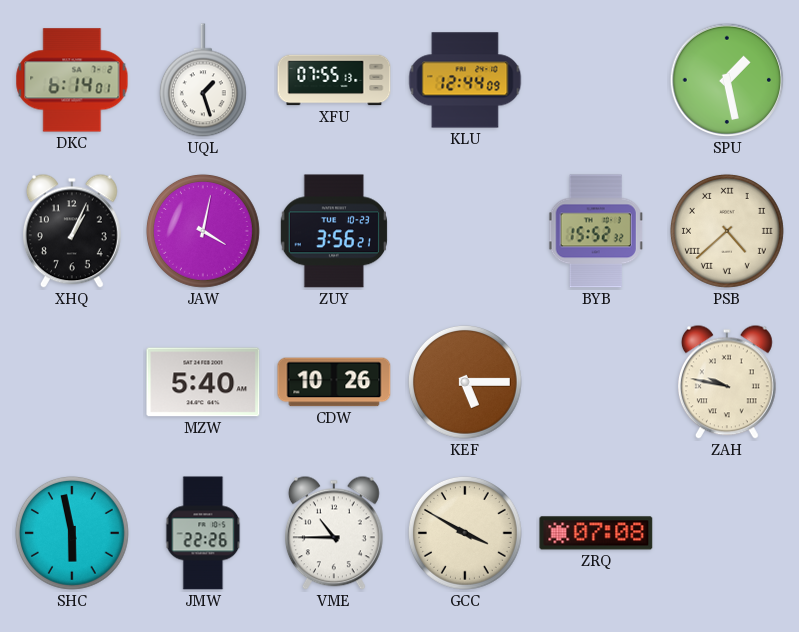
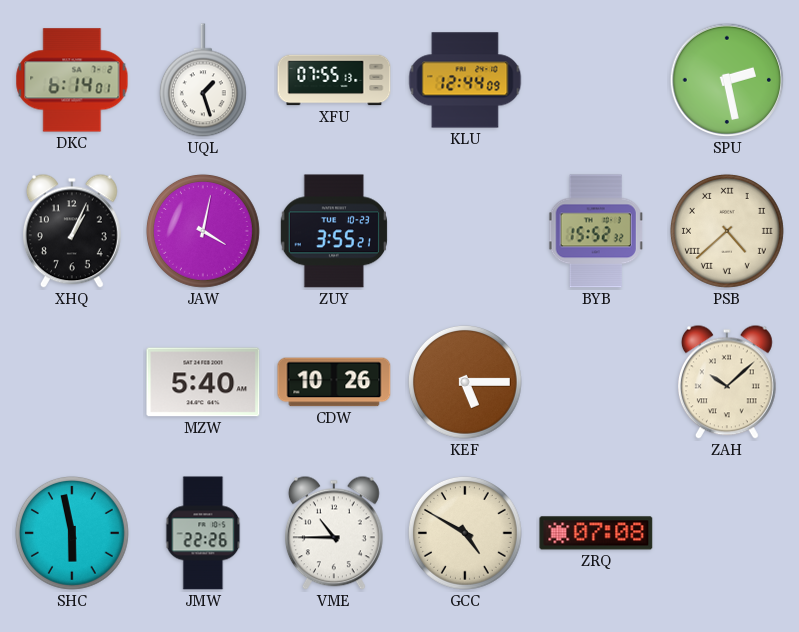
SPU: 1:28 -> 2:28
ZUY: 3:56 -> 3:55
ZAH: 9:47 -> 10:08
GCC: 3:50 -> 4:50
